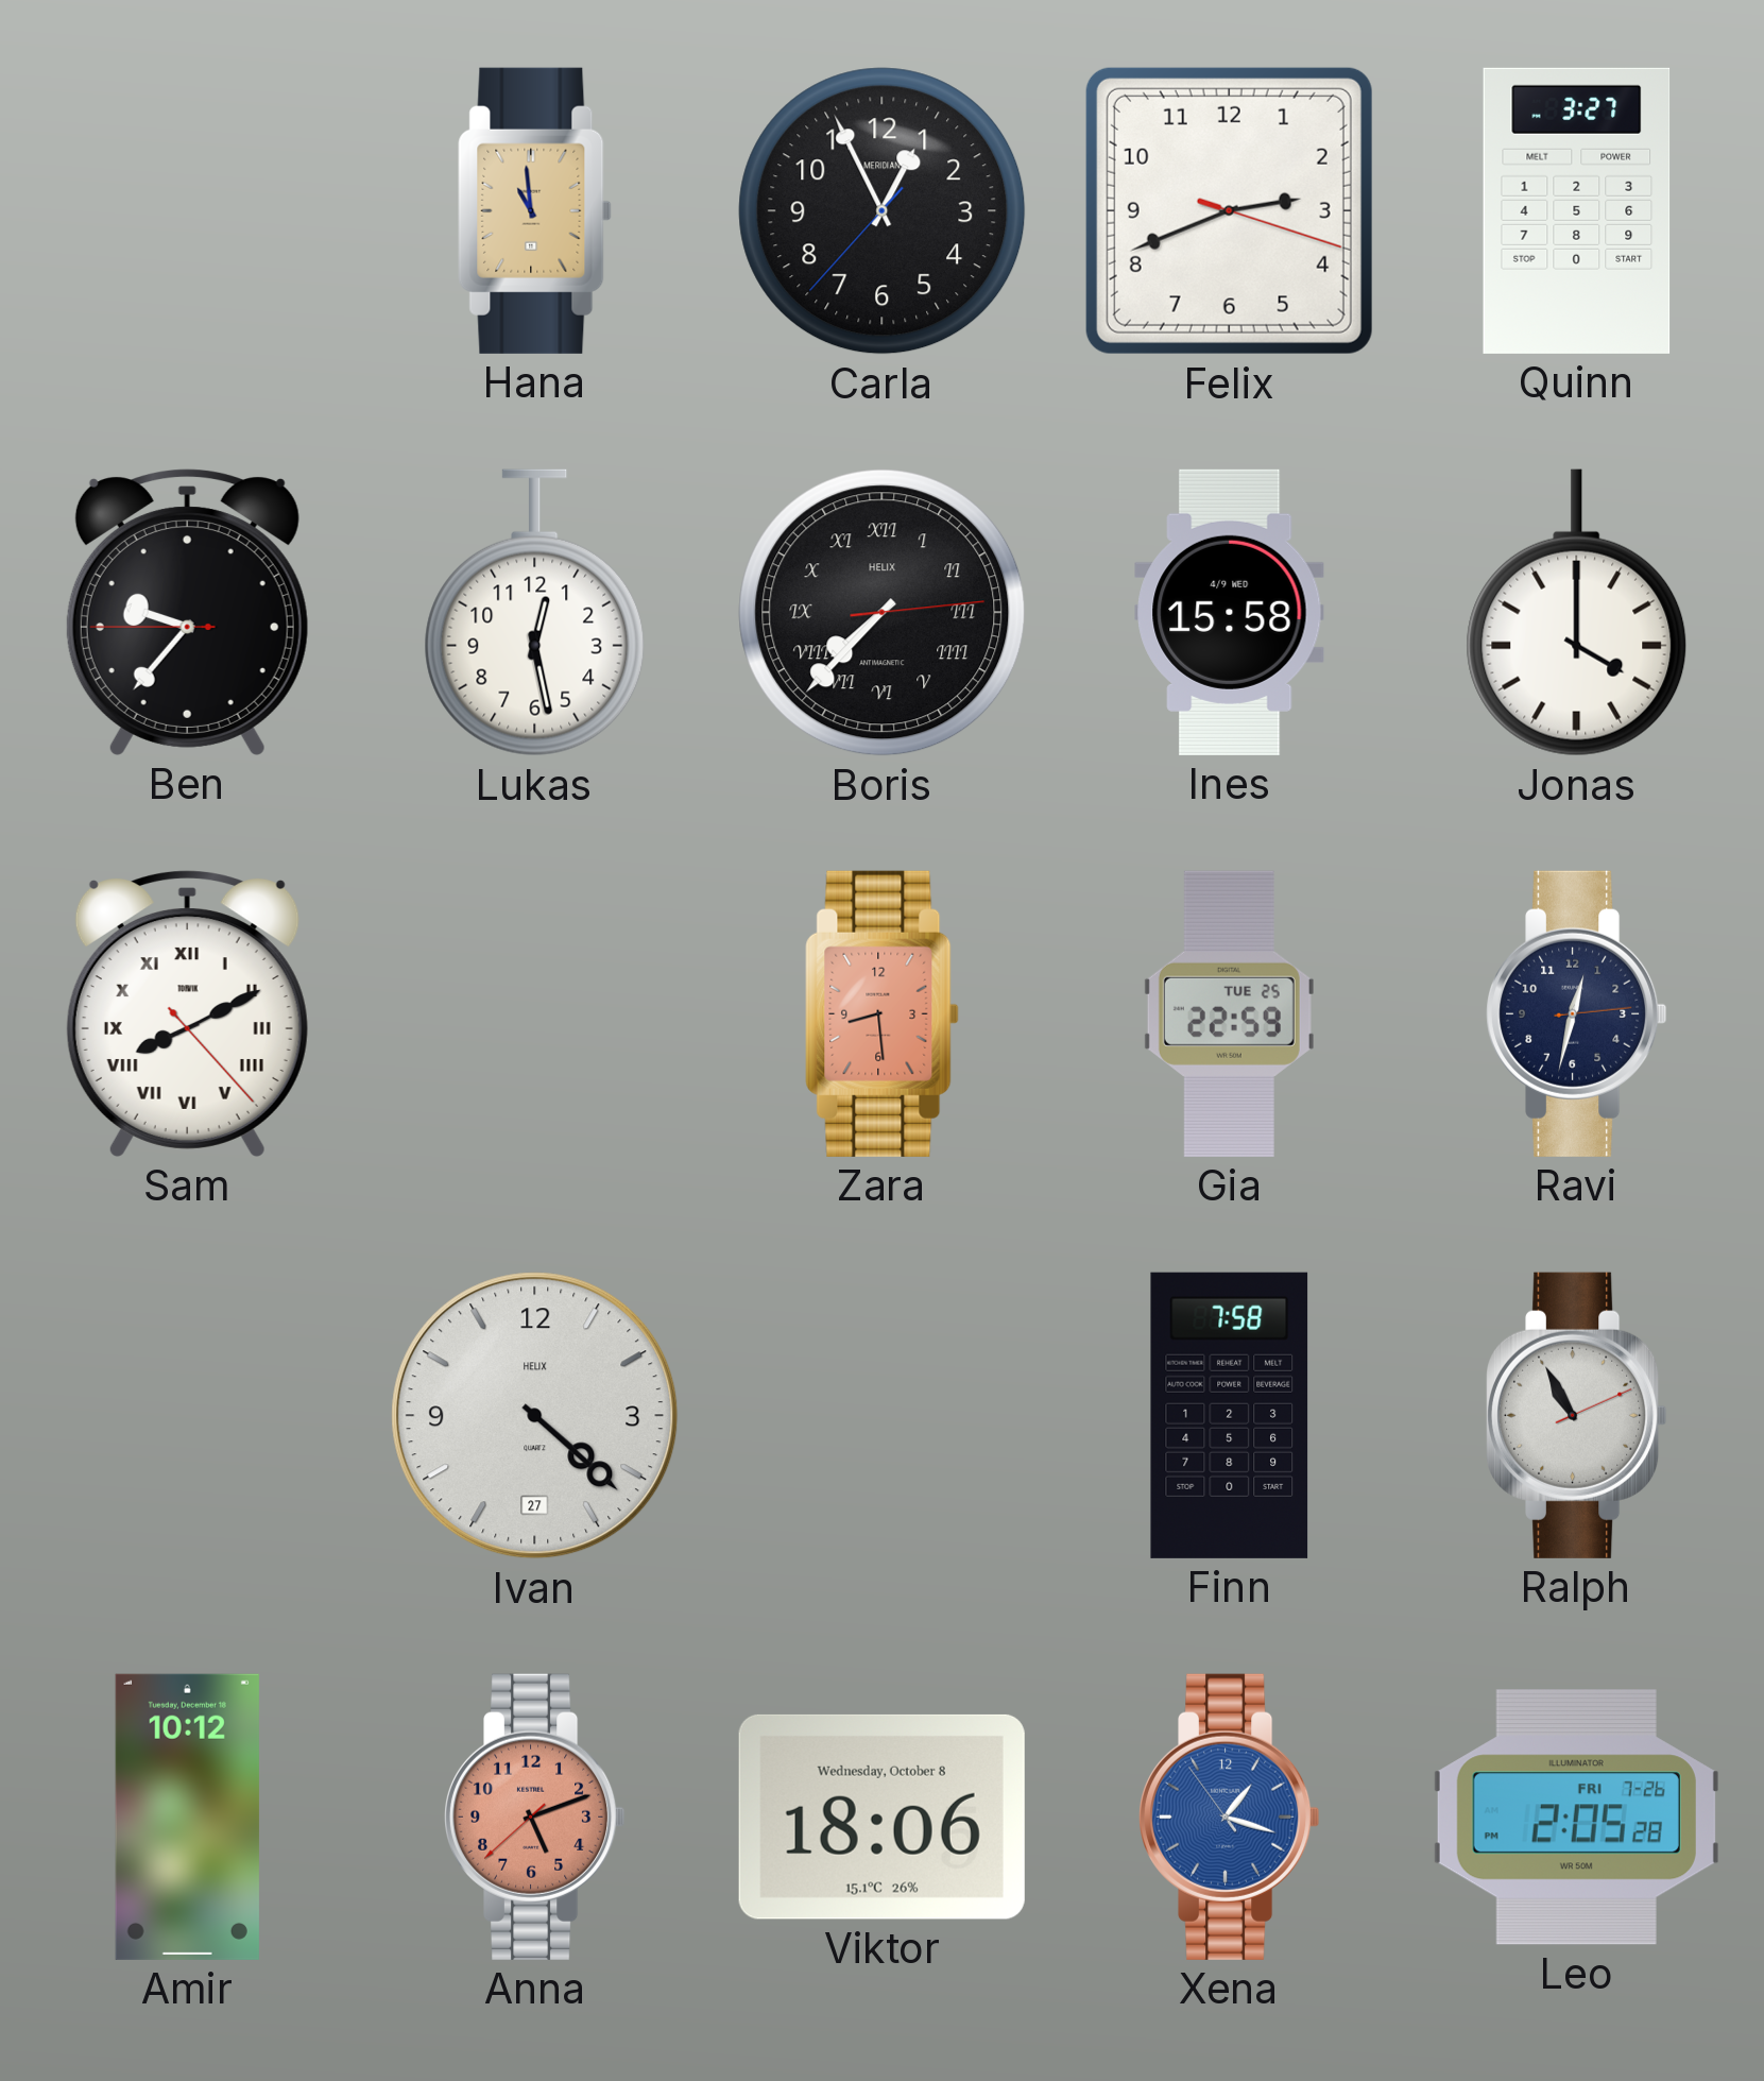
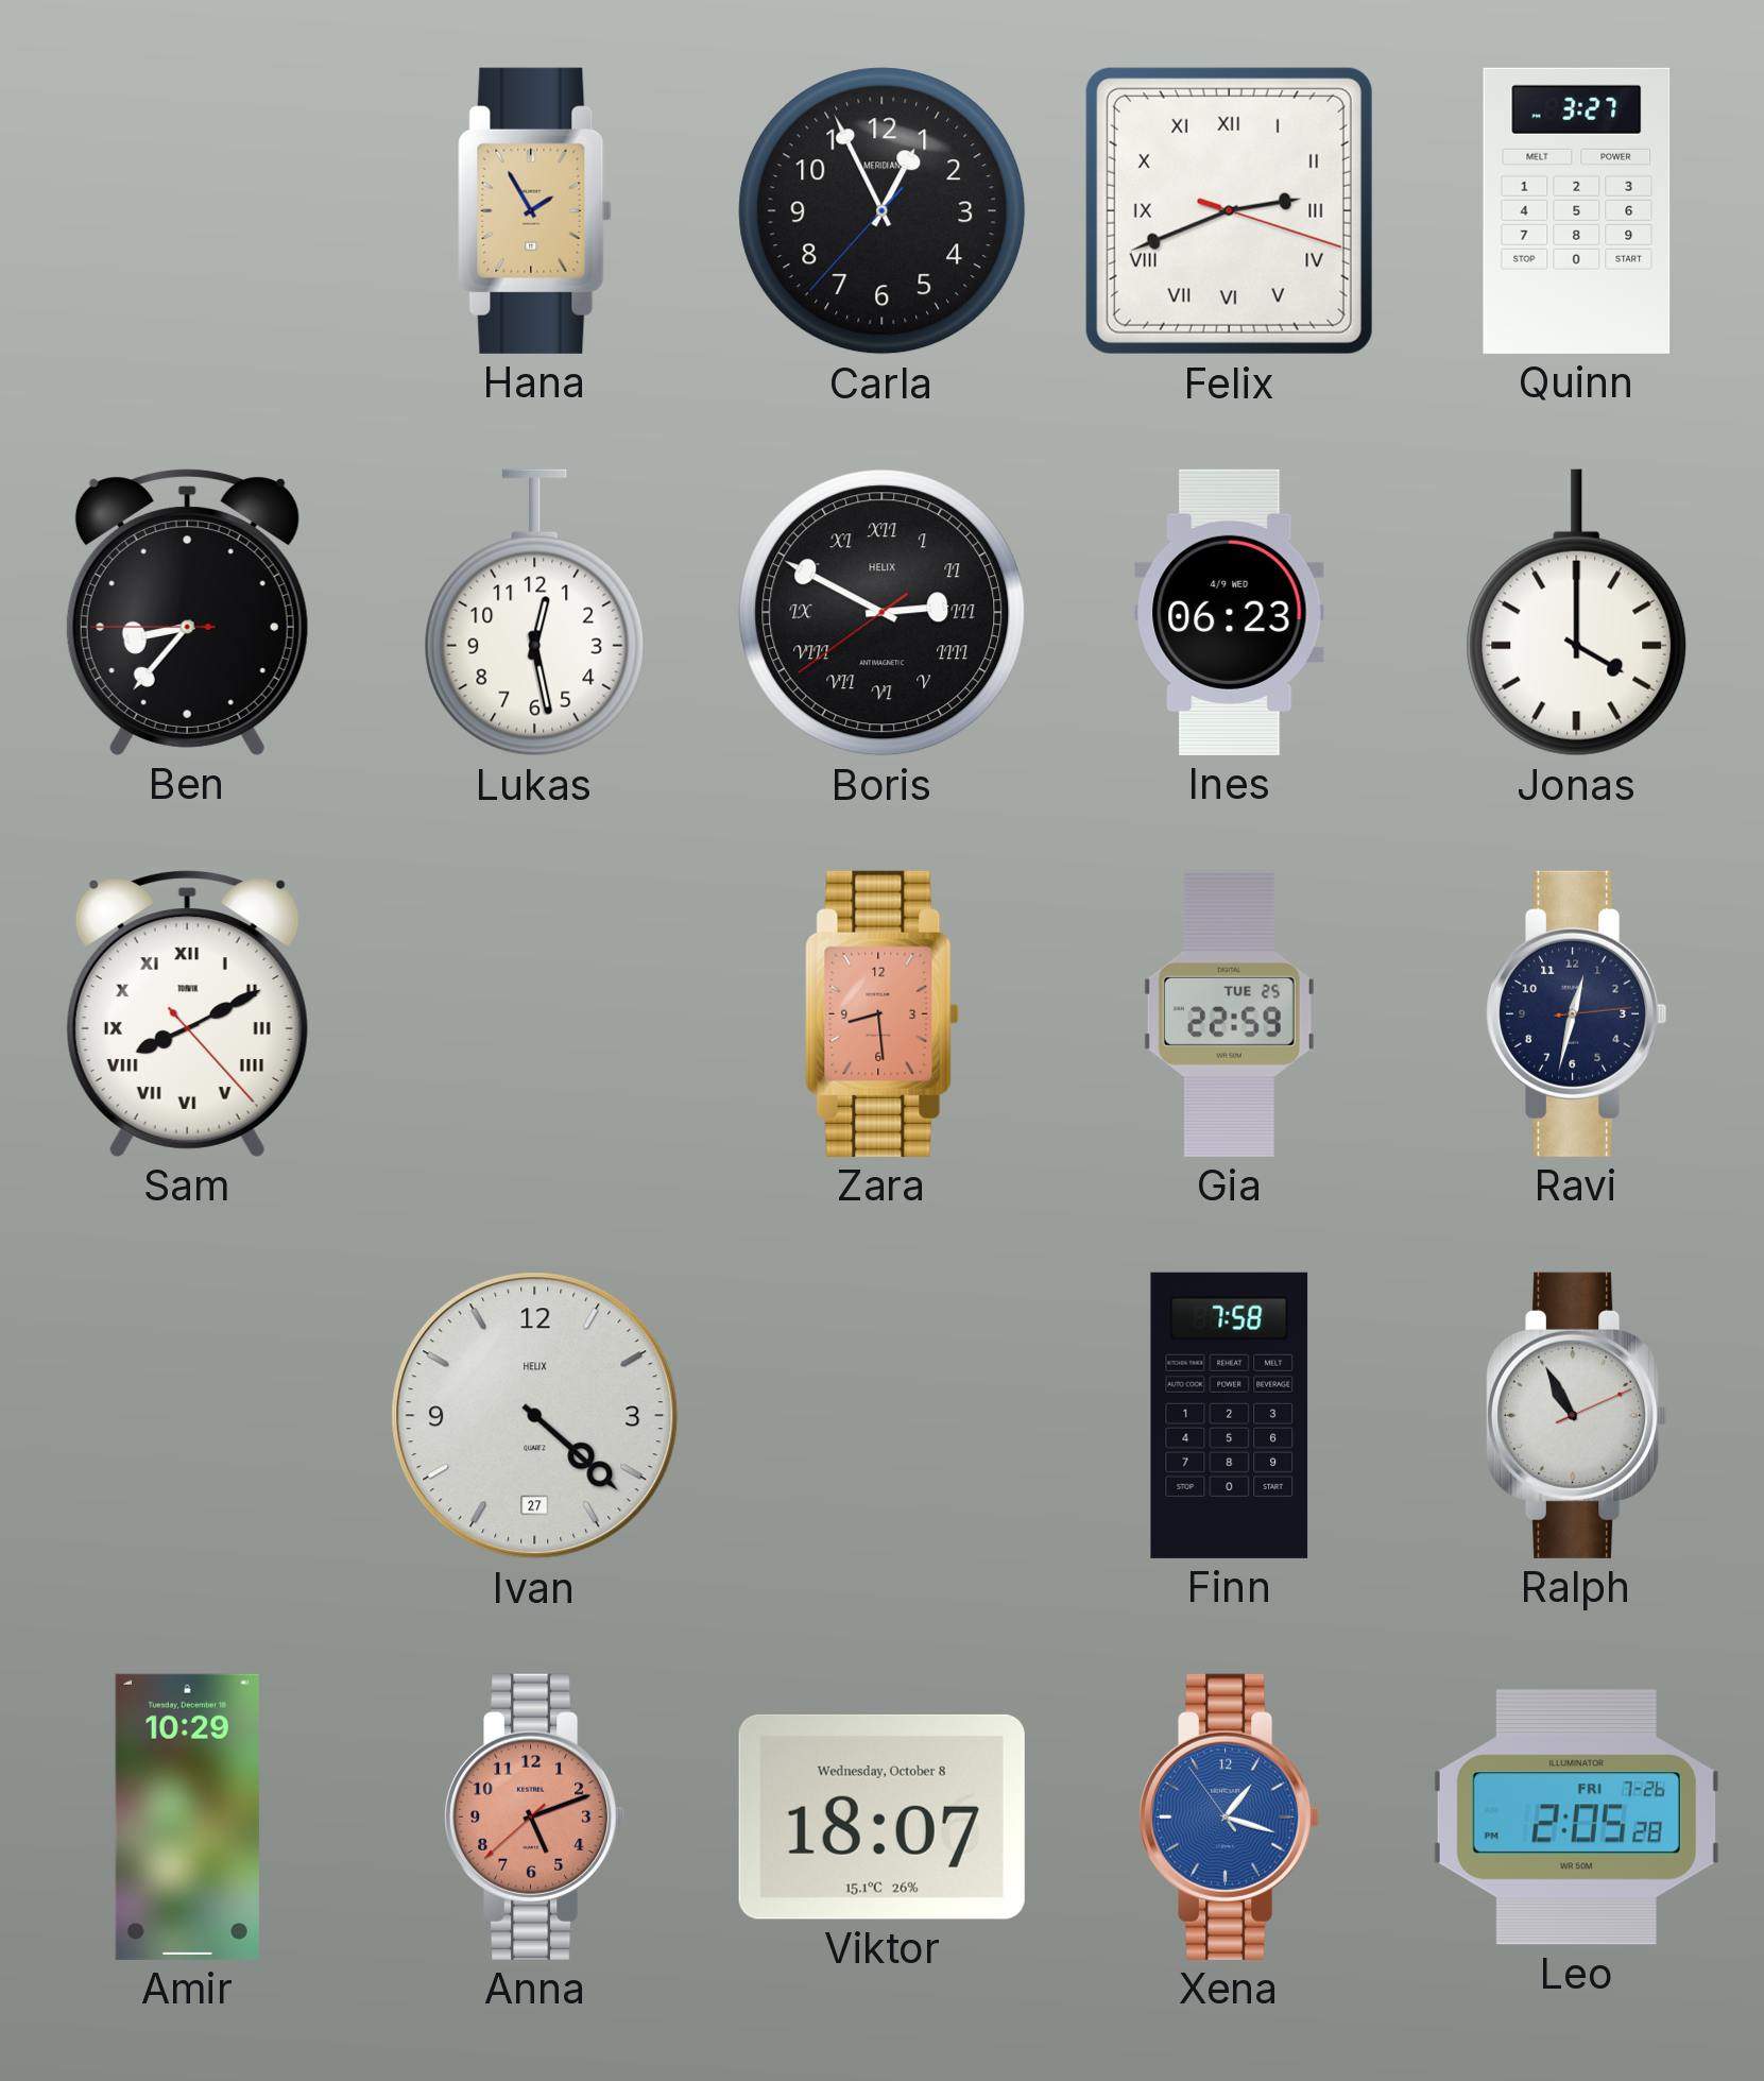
Hana: 10:59 -> 1:55
Felix numerals: Arabic -> Roman
Ben: 9:36 -> 8:36
Boris: 7:37 -> 2:49
Ines: 15:58 -> 06:23
Amir: 10:12 -> 10:29
Viktor: 18:06 -> 18:07
